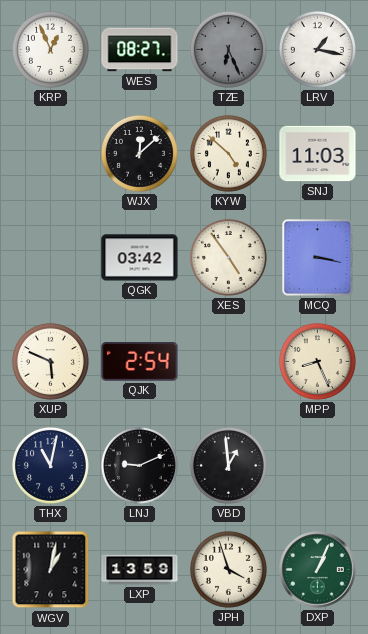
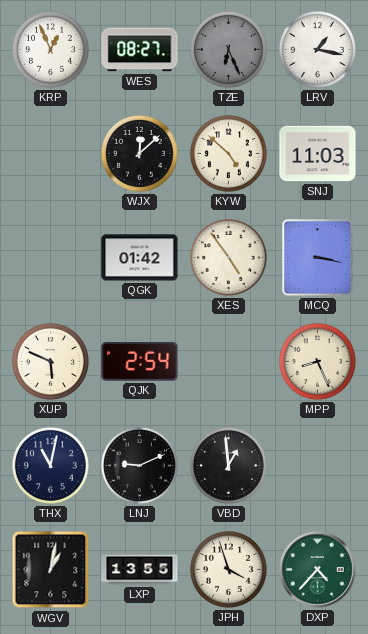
QGK: 03:42 -> 01:42
LXP: 13:59 -> 13:55
DXP: 1:04 -> 4:37
